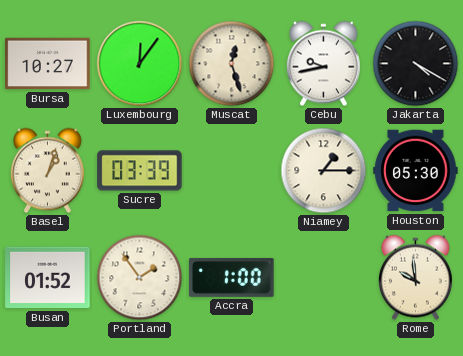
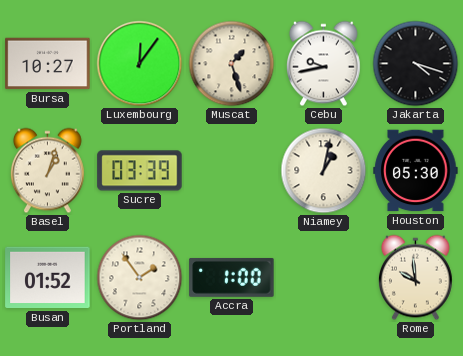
Muscat: 12:27 -> 1:27
Jakarta: 4:20 -> 4:18
Niamey: 1:15 -> 1:02
